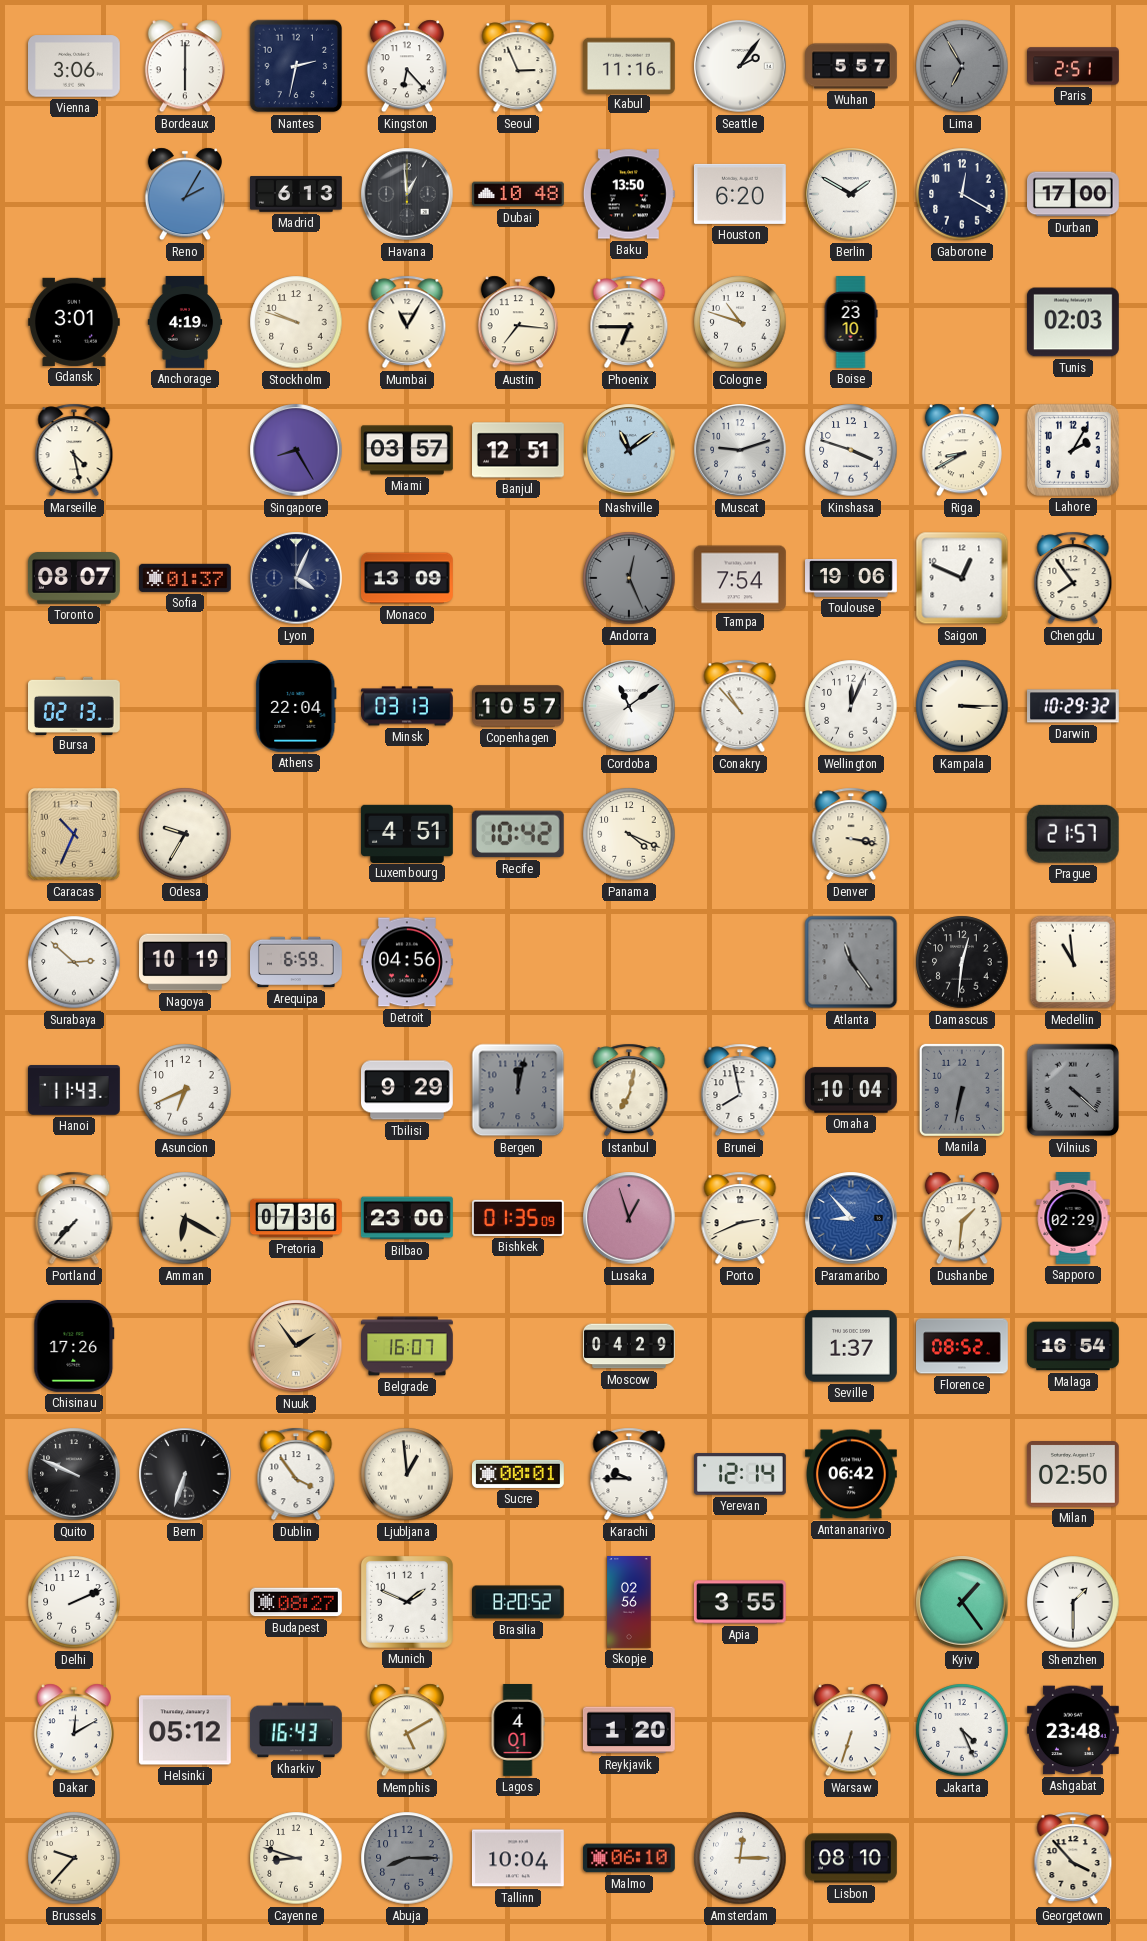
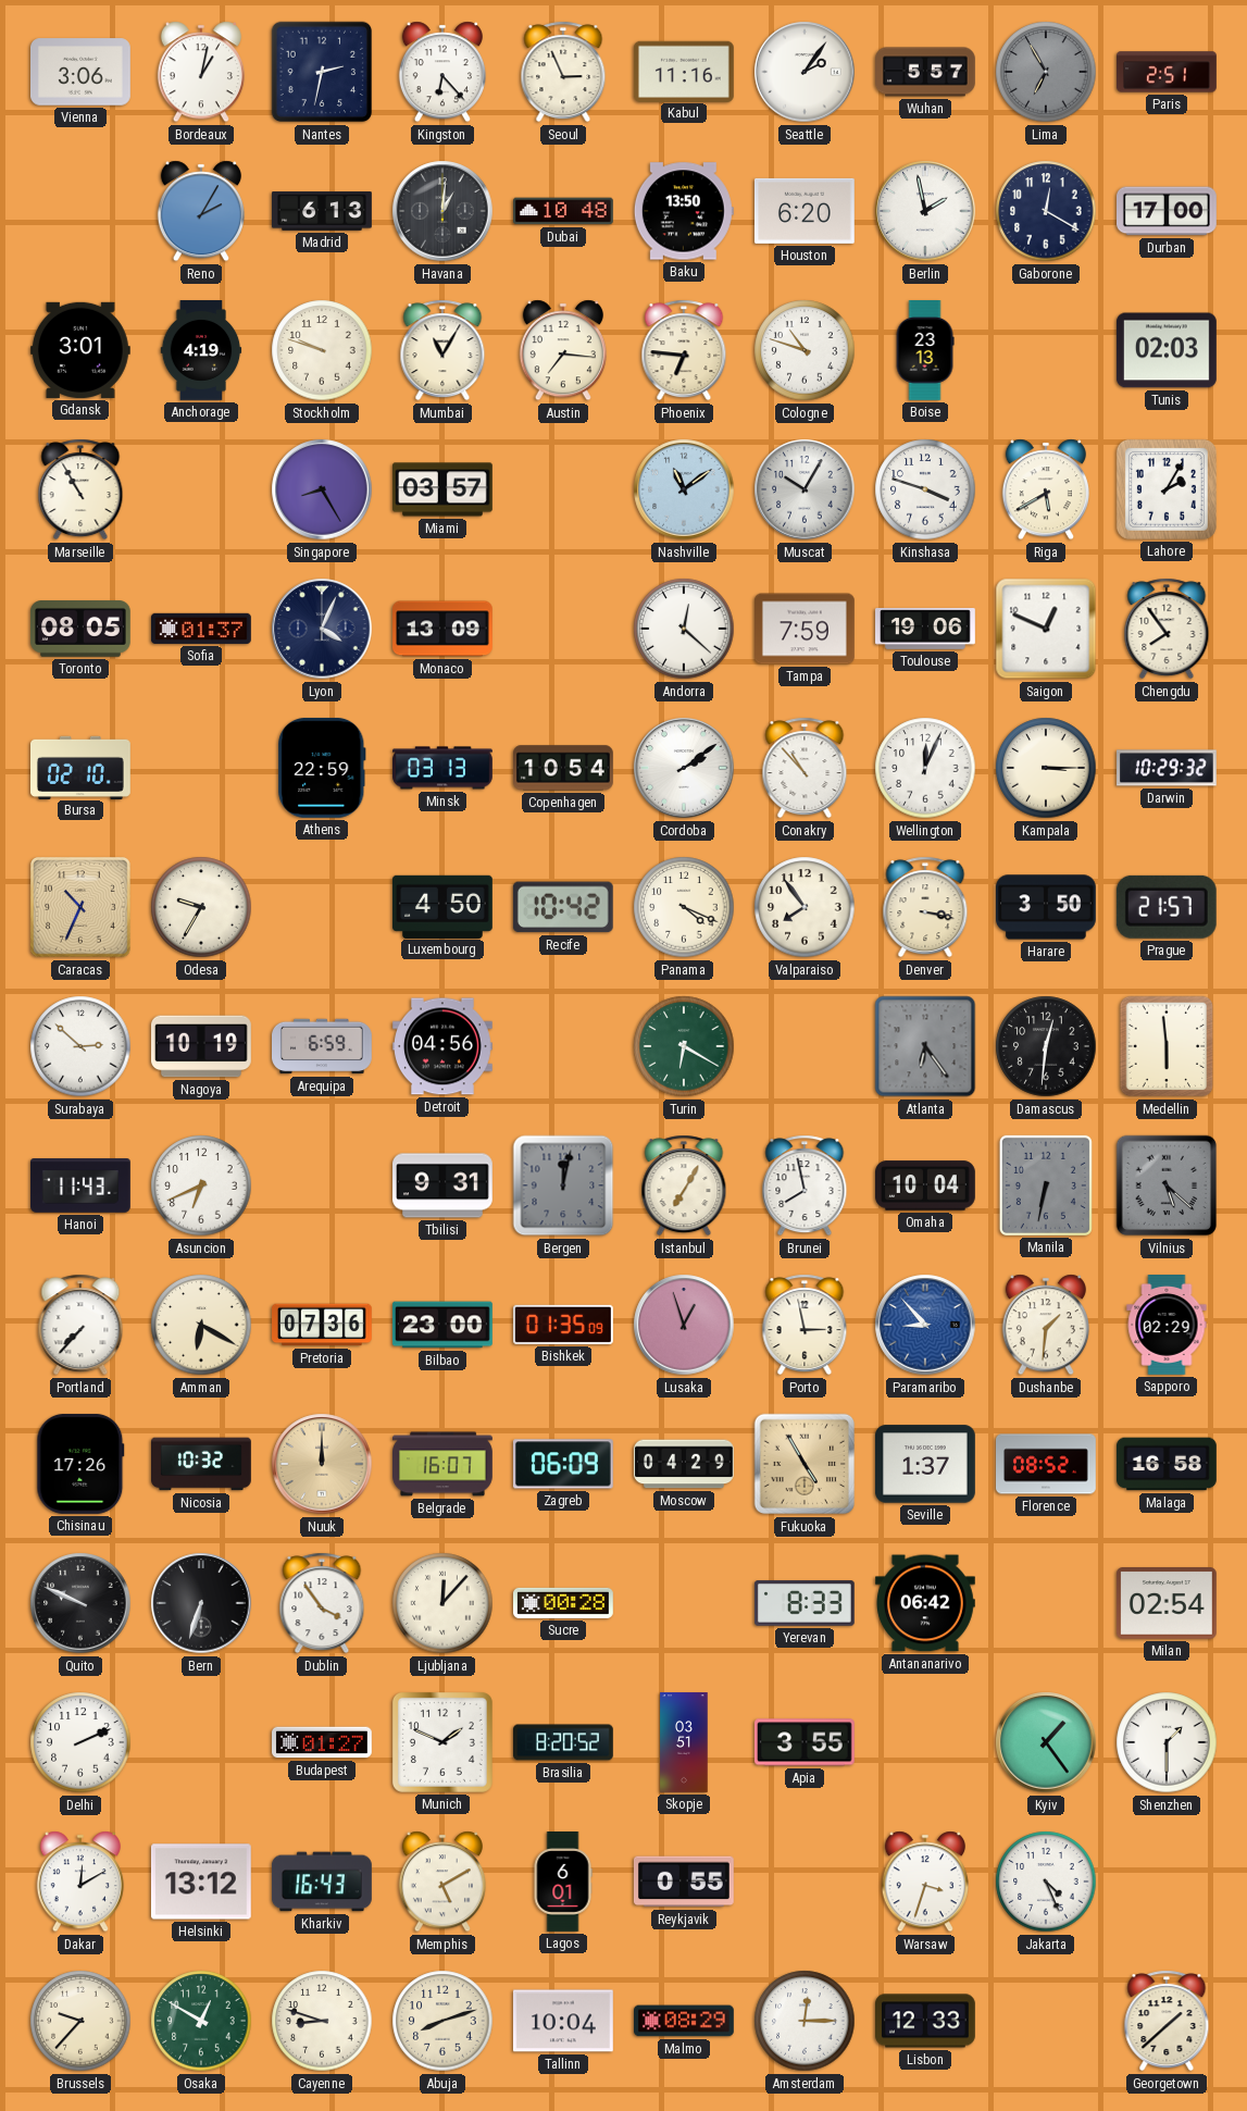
Bordeaux: 6:00 -> 1:02
Havana: 12:59 -> 1:01
Berlin: 1:50 -> 1:58
Phoenix: 6:45 -> 6:46
Boise: 23:10 -> 23:13
Marseille: 4:28 -> 10:55
Banjul: 12:51 -> none
Muscat: 9:12 -> 10:05
Riga: 8:40 -> 5:40
Toronto: 08:07 -> 08:05
Andorra: 12:26 -> 12:22
Andorra dial: grey -> white
Tampa: 7:54 -> 7:59
Bursa: 02:13 -> 02:10
Athens: 22:04 -> 22:59
Copenhagen: 10:57 -> 10:54
Cordoba: 11:09 -> 2:09
Luxembourg: 4:51 -> 4:50
Valparaiso: none -> 7:54
Harare: none -> 3:50
Turin: none -> 6:20
Atlanta: 11:24 -> 6:24
Medellin: 10:59 -> 5:59
Tbilisi: 9:29 -> 9:31
Istanbul: 7:02 -> 7:05
Vilnius: 4:22 -> 5:22
Porto: 2:41 -> 2:58
Nicosia: none -> 10:32
Nuuk: 1:54 -> 12:00
Zagreb: none -> 06:09
Fukuoka: none -> 4:55
Malaga: 16:54 -> 16:58
Ljubljana: 12:59 -> 12:07
Sucre: 00:01 -> 00:28
Karachi: 9:45 -> none
Yerevan: 12:14 -> 8:33
Milan: 02:50 -> 02:54
Budapest: 08:27 -> 01:27
Skopje: 02:56 -> 03:51
Helsinki: 05:12 -> 13:12
Lagos: 4:01 -> 6:01
Reykjavik: 1:20 -> 0:55
Warsaw: 6:33 -> 3:33
Ashgabat: 23:48 -> none
Osaka: none -> 12:50
Abuja: 8:15 -> 8:12
Abuja dial: grey -> cream
Malmo: 06:10 -> 08:29
Lisbon: 08:10 -> 12:33
Georgetown: 3:53 -> 1:38
